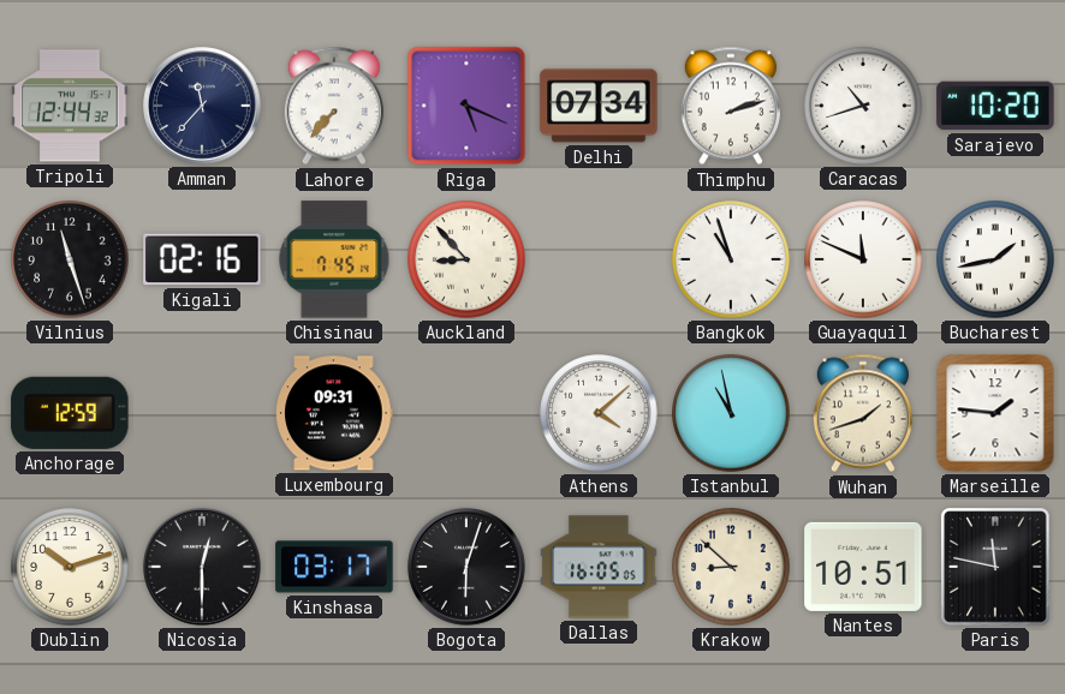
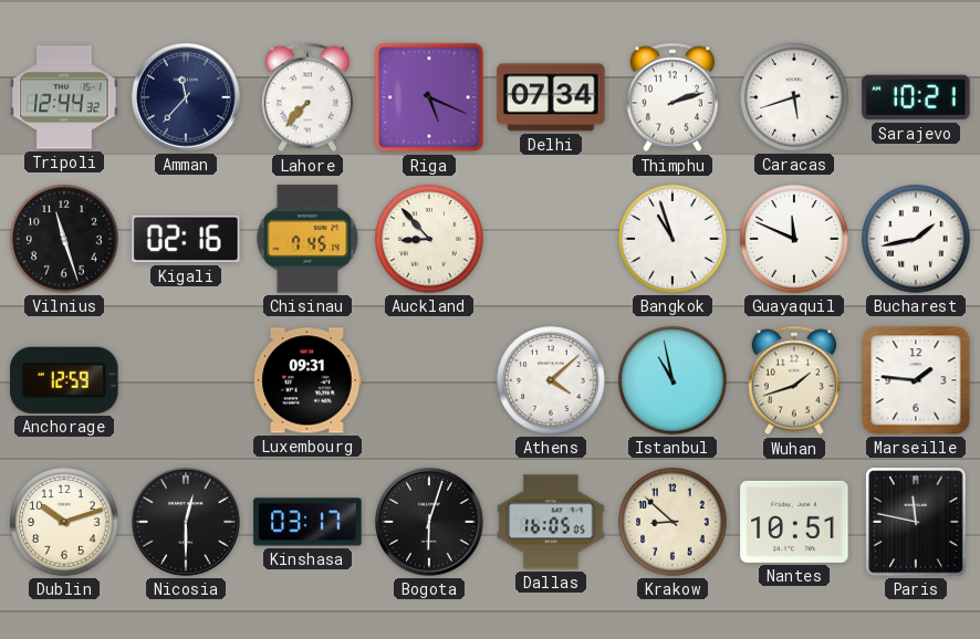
Caracas: 10:42 -> 5:42
Sarajevo: 10:20 -> 10:21
